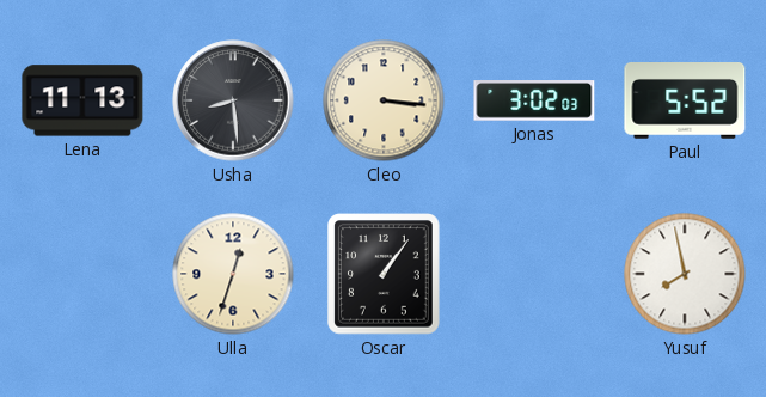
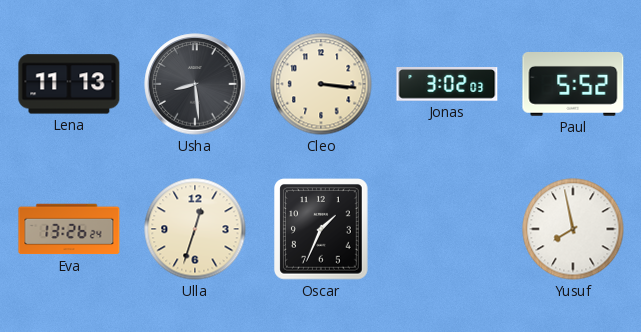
Eva: none -> 13:26
Oscar: 1:06 -> 1:34
